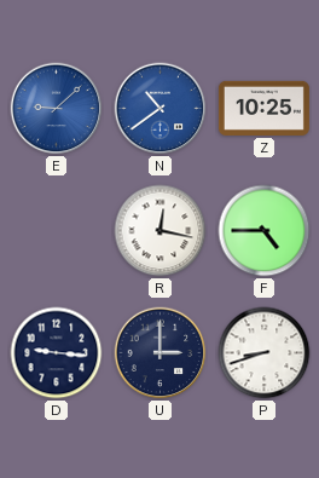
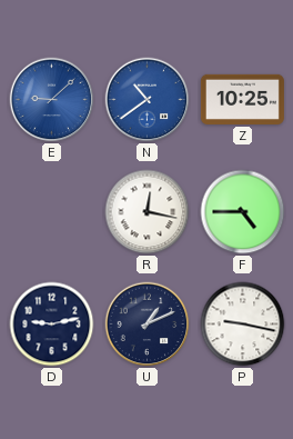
D: 9:16 -> 9:13
U: 3:00 -> 1:11
P: 8:42 -> 9:17
